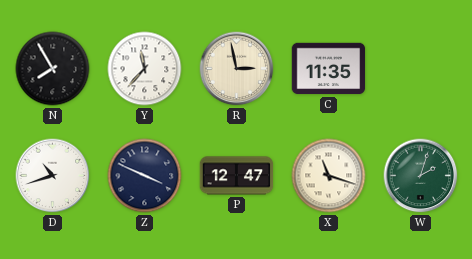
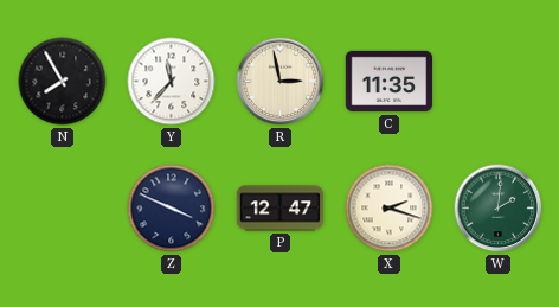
D: 10:42 -> none
X: 11:18 -> 2:18
W: 2:03 -> 2:01
